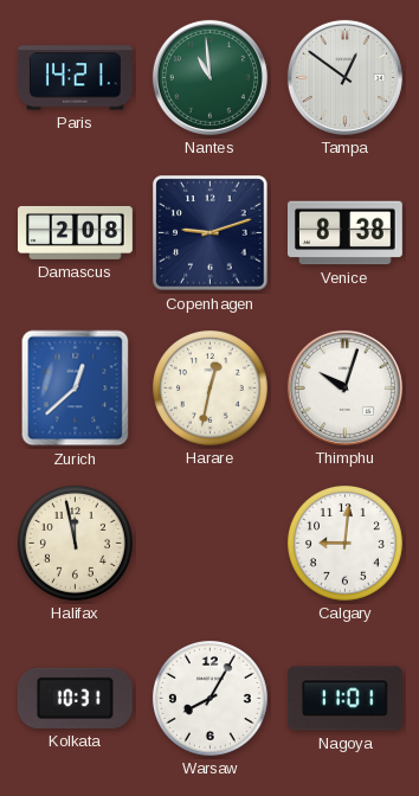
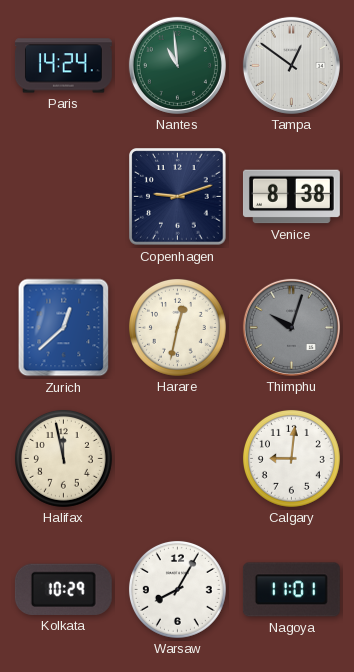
Paris: 14:21 -> 14:24
Damascus: 2:08 -> none
Thimphu dial: white -> grey
Kolkata: 10:31 -> 10:29
